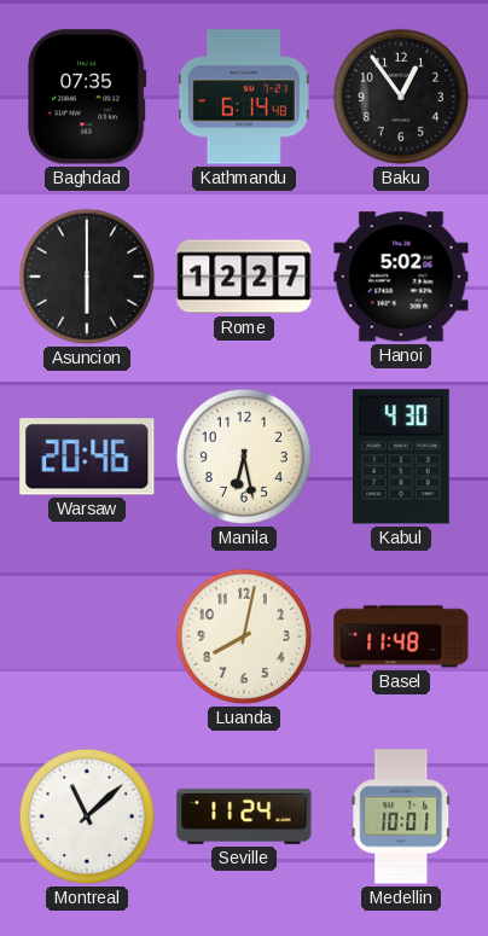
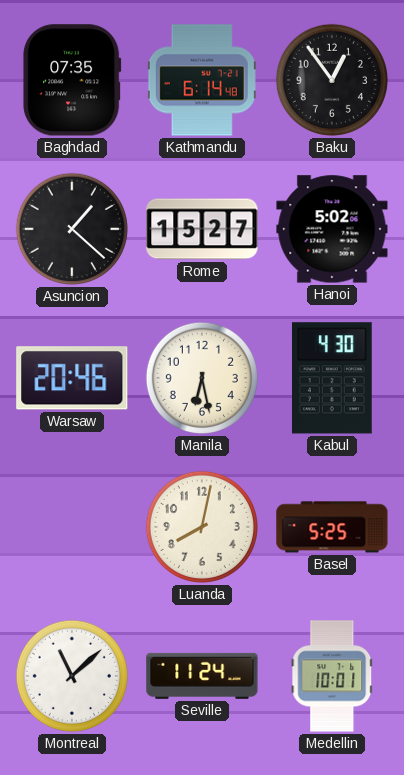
Asuncion: 6:00 -> 1:22
Rome: 12:27 -> 15:27
Basel: 11:48 -> 5:25
